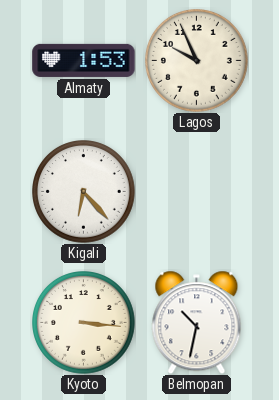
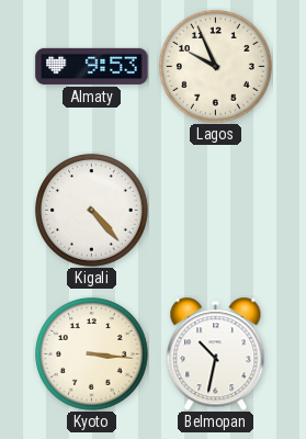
Almaty: 1:53 -> 9:53
Kigali: 6:23 -> 4:23
